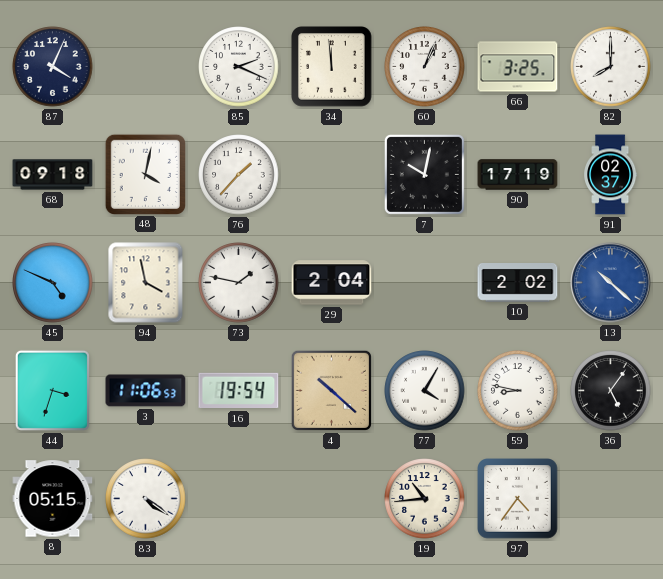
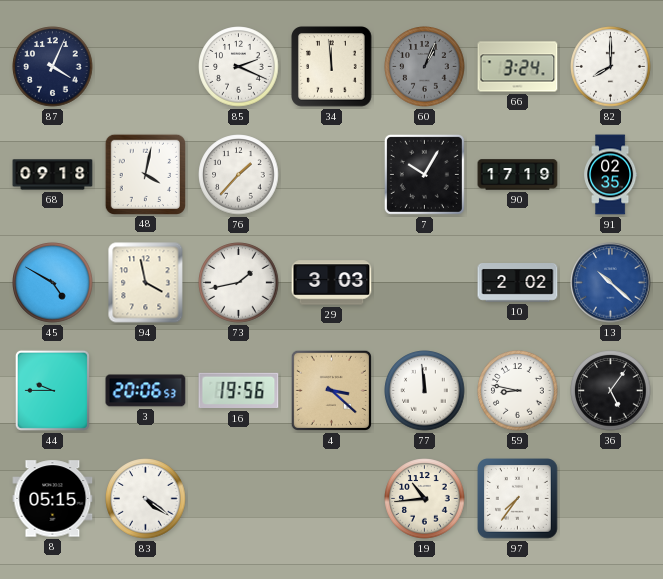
60 dial: white -> grey
66: 3:25 -> 3:24
7: 10:02 -> 10:05
91: 02:37 -> 02:35
45: 4:49 -> 4:50
73: 1:47 -> 1:43
29: 2:04 -> 3:03
44: 3:33 -> 9:45
3: 11:06 -> 20:06
16: 19:54 -> 19:56
4: 10:22 -> 3:22
77: 4:05 -> 11:59
97: 4:36 -> 7:36
